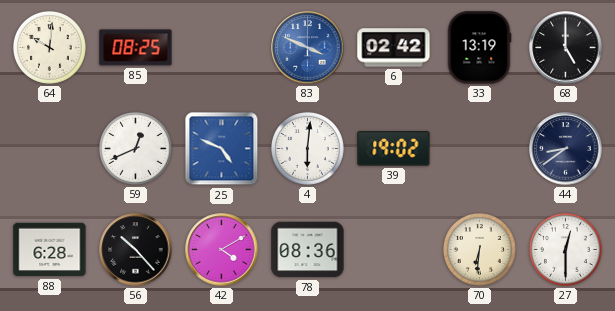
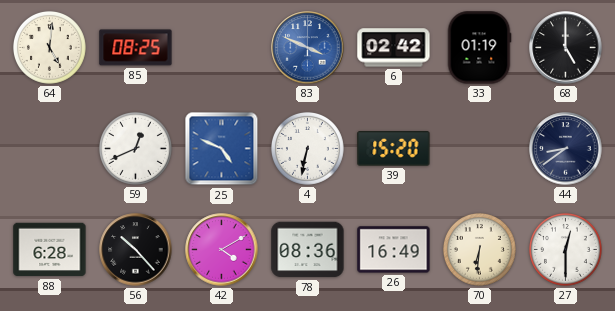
64: 10:01 -> 5:01
33: 13:19 -> 01:19
4: 6:01 -> 6:32
39: 19:02 -> 15:20
26: none -> 16:49
